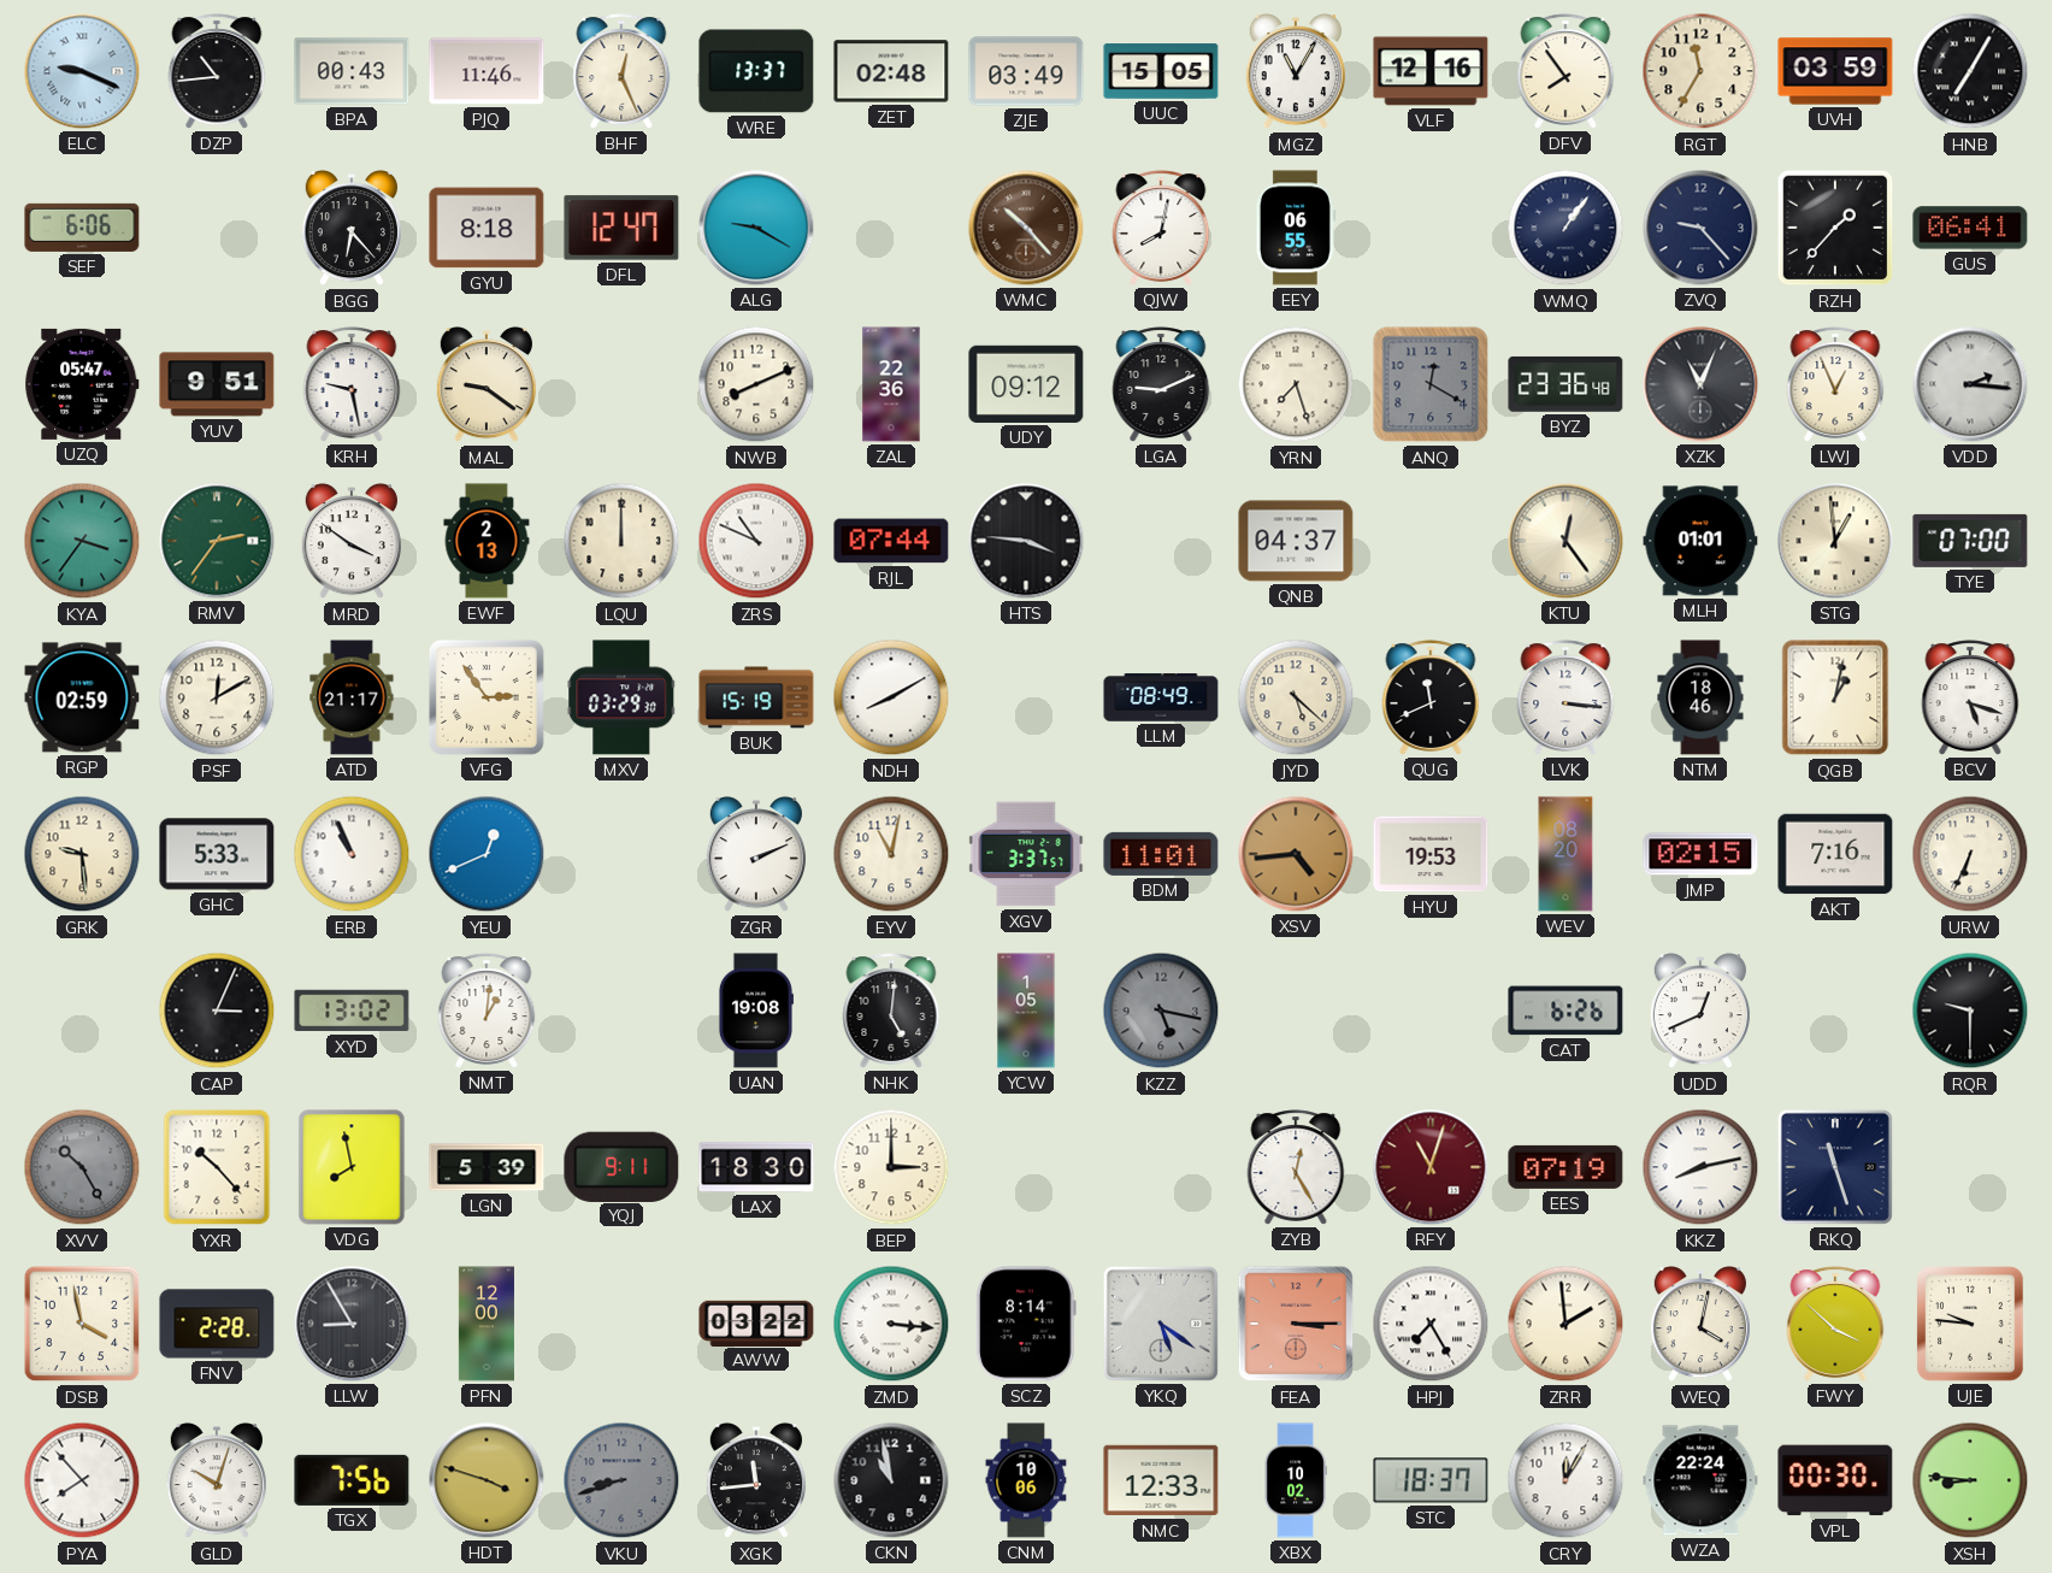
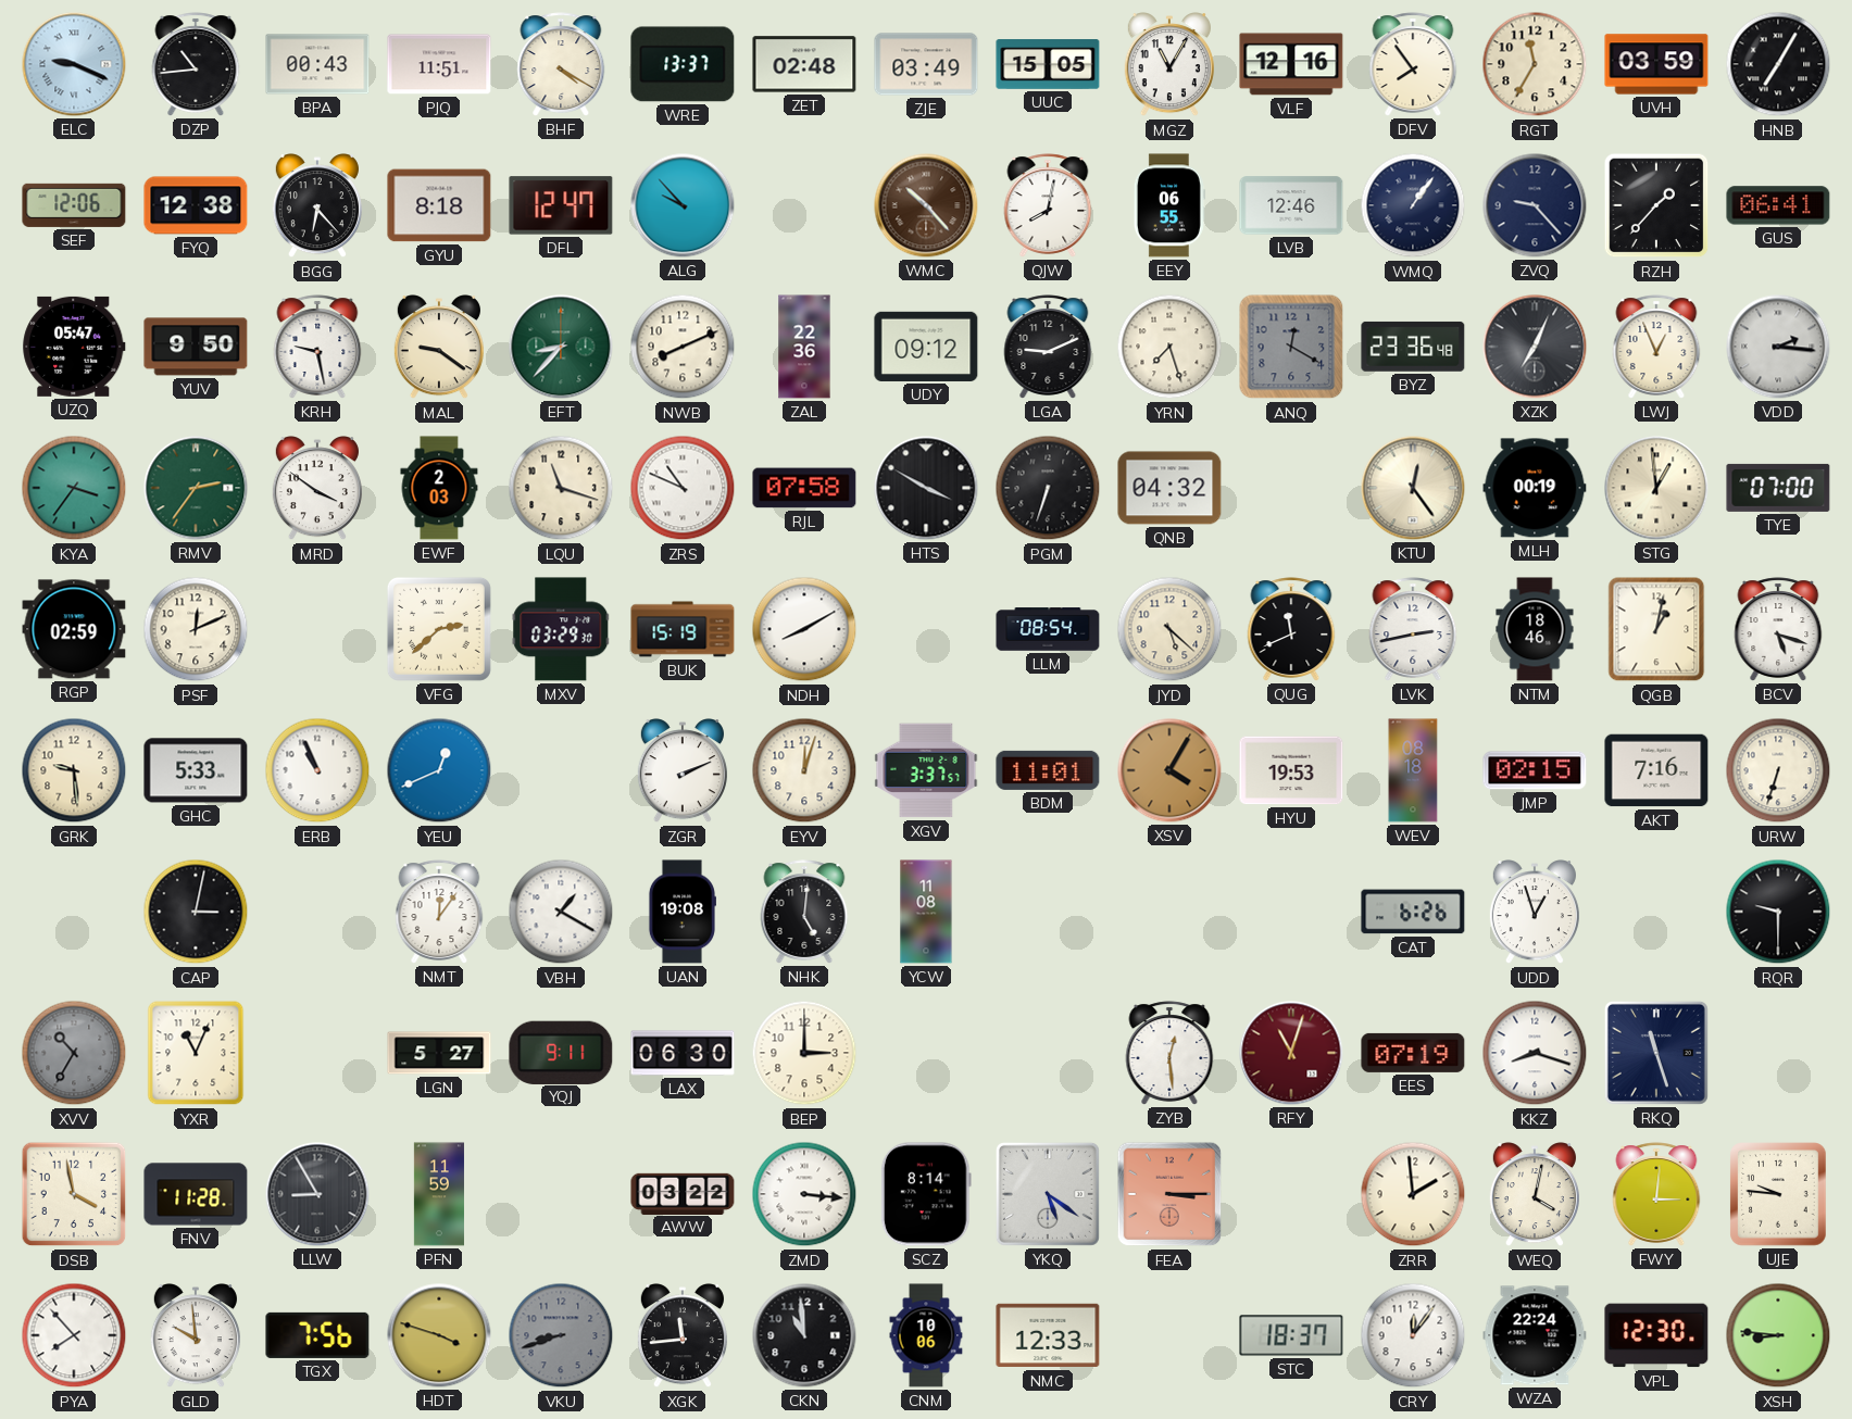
PJQ: 11:46 -> 11:51
BHF: 12:26 -> 4:20
SEF: 6:06 -> 12:06
FYQ: none -> 12:38
ALG: 9:20 -> 9:53
LVB: none -> 12:46
YUV: 9:51 -> 9:50
EFT: none -> 8:37
XZK: 11:04 -> 7:04
EWF: 2:13 -> 2:03
LQU: 12:00 -> 11:18
RJL: 07:44 -> 07:58
HTS: 3:46 -> 3:50
PGM: none -> 6:33
QNB: 04:37 -> 04:32
MLH: 01:01 -> 00:19
PSF: 12:10 -> 12:11
ATD: 21:17 -> none
VFG: 2:54 -> 2:38
LLM: 08:49 -> 08:54
LVK: 3:16 -> 2:43
EYV: 11:02 -> 12:03
XSV: 4:44 -> 4:05
WEV: 08:20 -> 08:18
URW: 6:34 -> 6:33
CAP: 3:04 -> 3:02
XYD: 13:02 -> none
NMT: 1:01 -> 12:06
VBH: none -> 1:20
YCW: 1:05 -> 11:08
KZZ: 5:17 -> none
UDD: 12:41 -> 12:57
XVV: 10:25 -> 10:35
YXR: 10:23 -> 11:04
VDG: 7:58 -> none
LGN: 5:39 -> 5:27
LAX: 18:30 -> 06:30
ZYB: 12:25 -> 12:29
KKZ: 8:13 -> 8:18
FNV: 2:28 -> 11:28
PFN: 12:00 -> 11:59
HPJ: 7:25 -> none
FWY: 3:52 -> 3:01
GLD: 10:03 -> 9:59
CKN: 10:58 -> 10:59
XBX: 10:02 -> none
CRY: 12:05 -> 12:06
VPL: 00:30 -> 12:30
